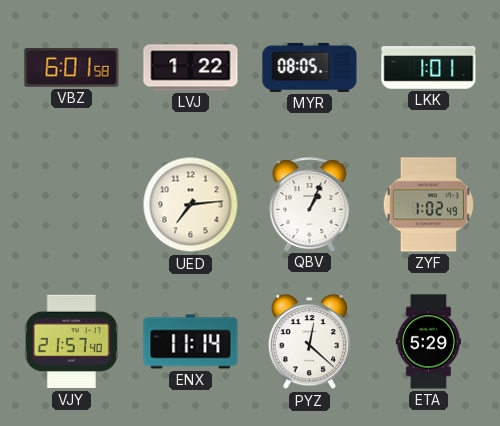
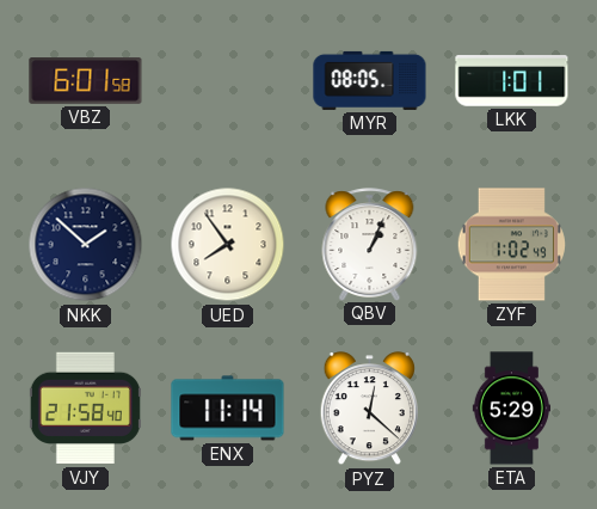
LVJ: 1:22 -> none
NKK: none -> 1:52
UED: 7:14 -> 7:54
VJY: 21:57 -> 21:58
